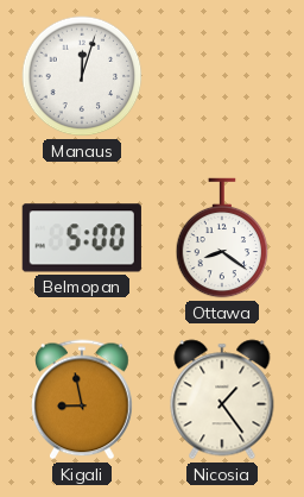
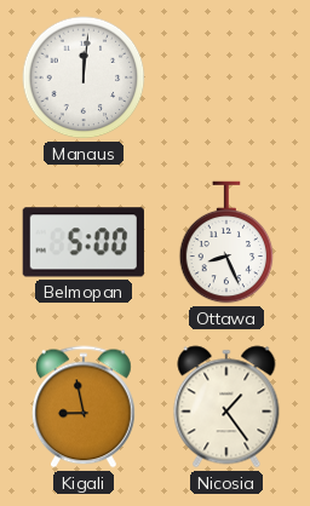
Manaus: 12:03 -> 12:01
Ottawa: 8:21 -> 8:26
